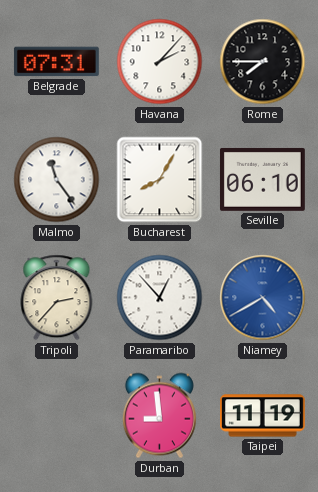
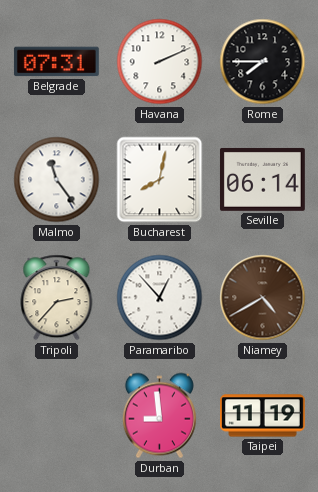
Havana: 2:07 -> 2:11
Bucharest: 8:05 -> 8:02
Seville: 06:10 -> 06:14
Niamey dial: blue -> brown
